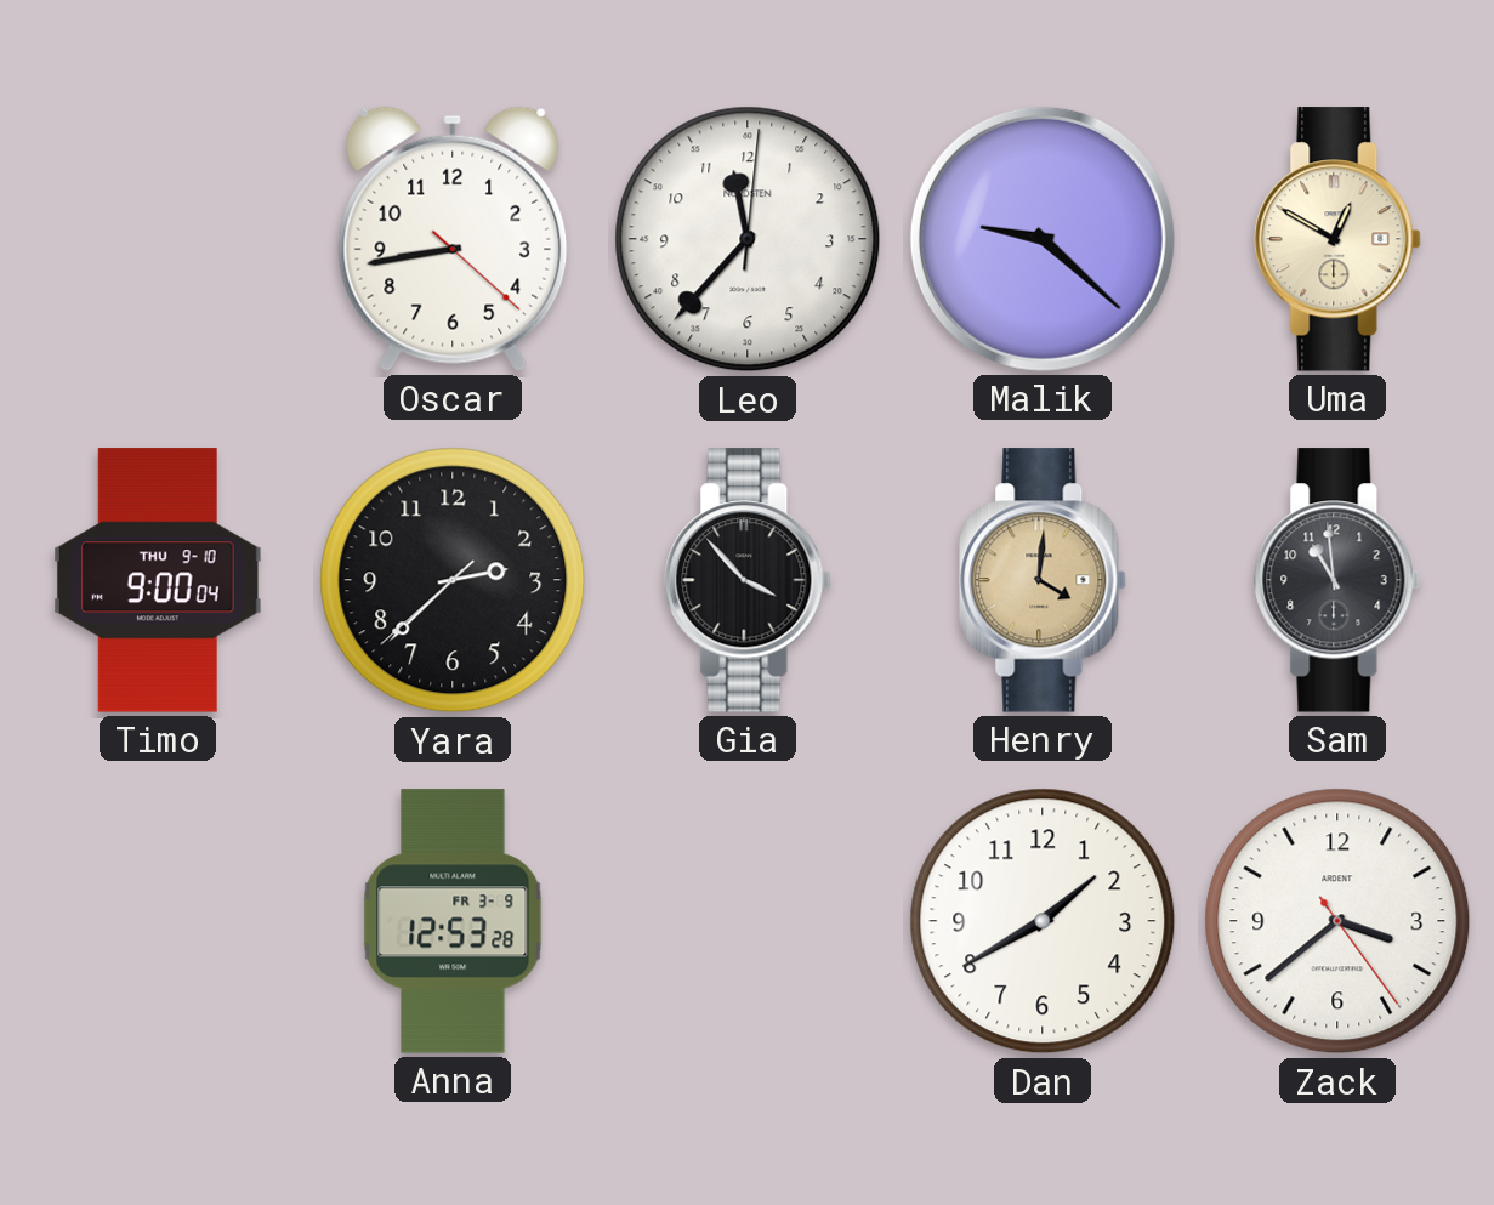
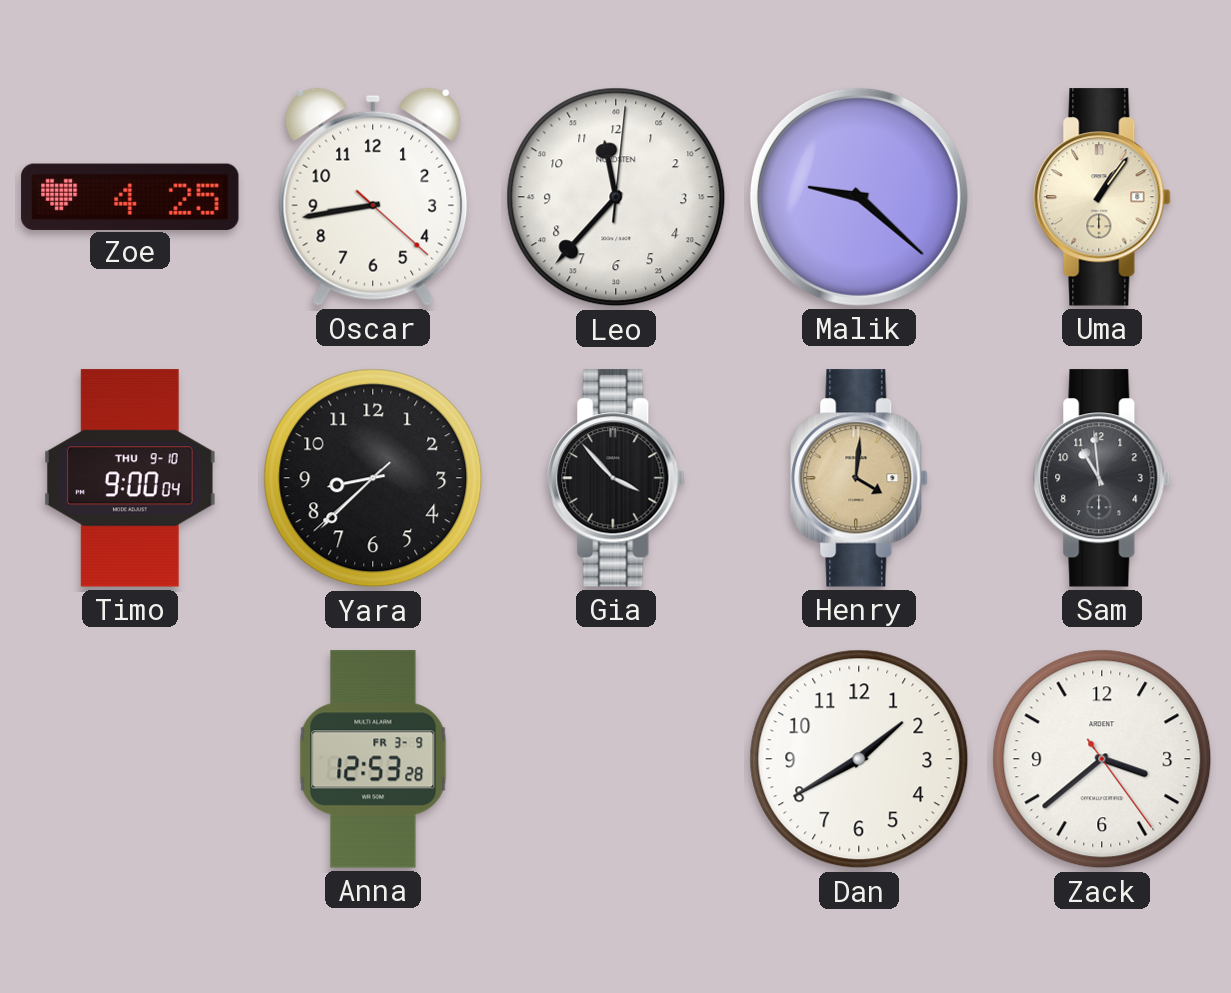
Zoe: none -> 4:25
Uma: 12:50 -> 1:06
Yara: 2:37 -> 8:37
